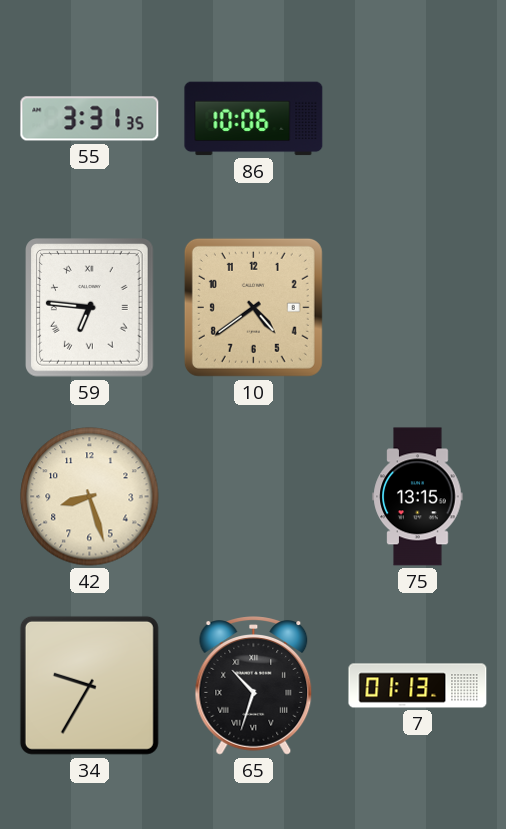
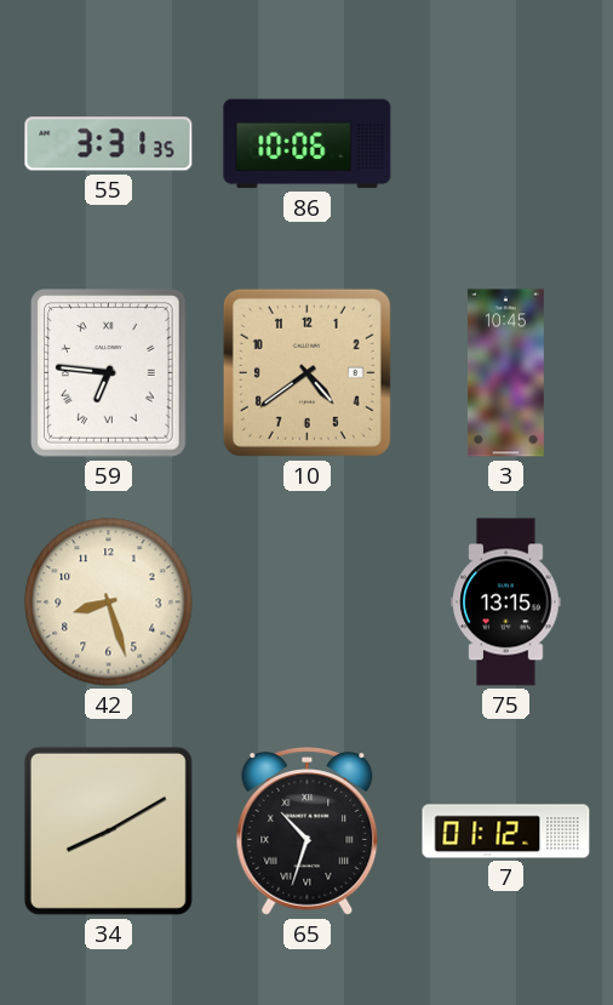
3: none -> 10:45
34: 9:35 -> 8:10
7: 01:13 -> 01:12
